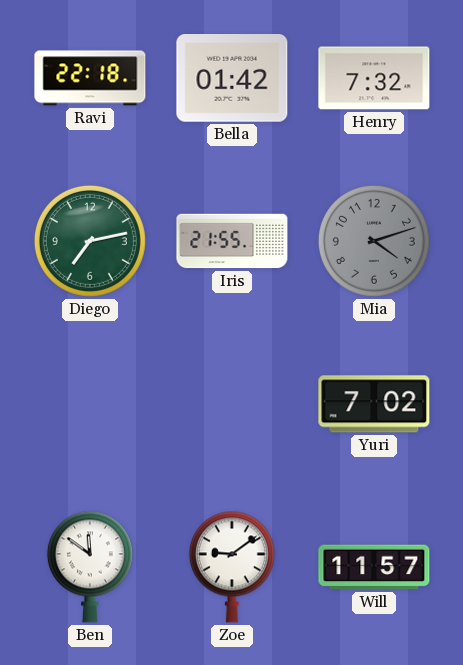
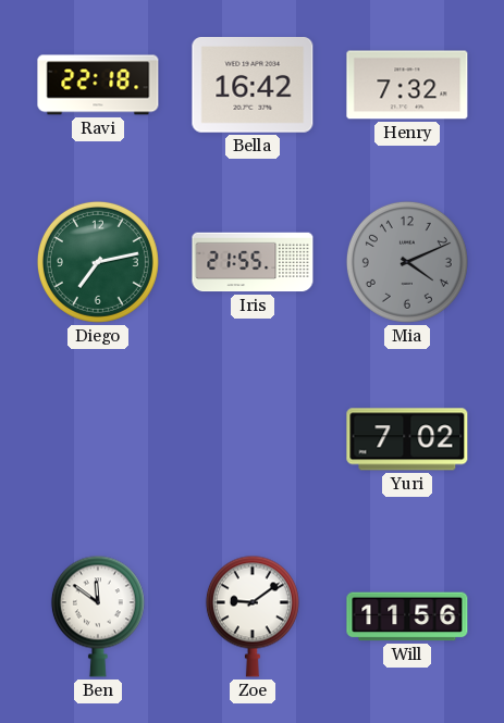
Bella: 01:42 -> 16:42
Mia: 4:12 -> 4:11
Will: 11:57 -> 11:56
